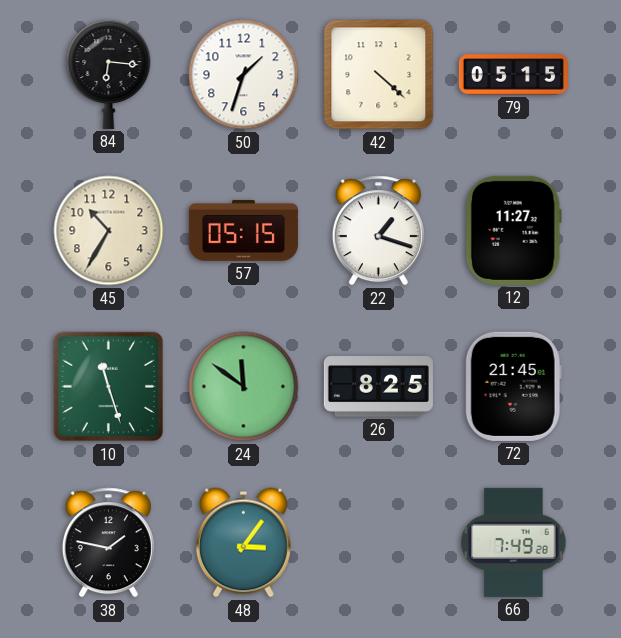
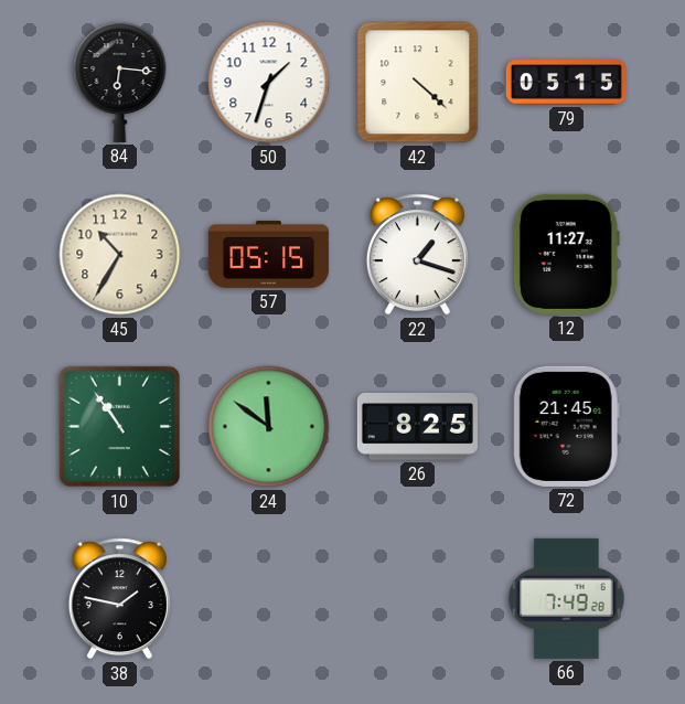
10: 11:27 -> 10:54
48: 3:06 -> none
